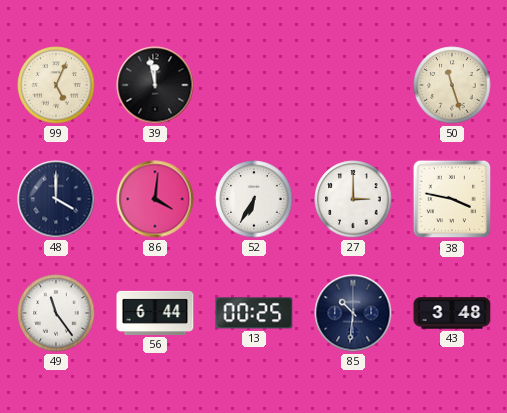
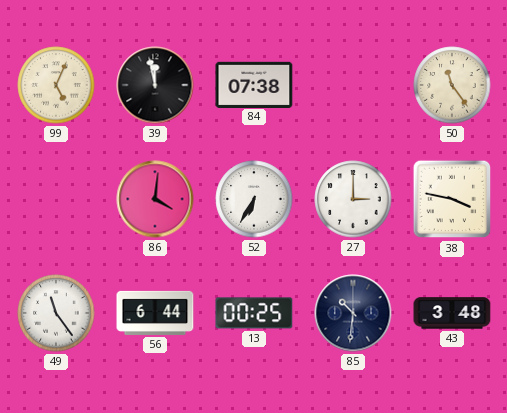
84: none -> 07:38
50: 11:27 -> 11:24
48: 4:00 -> none
